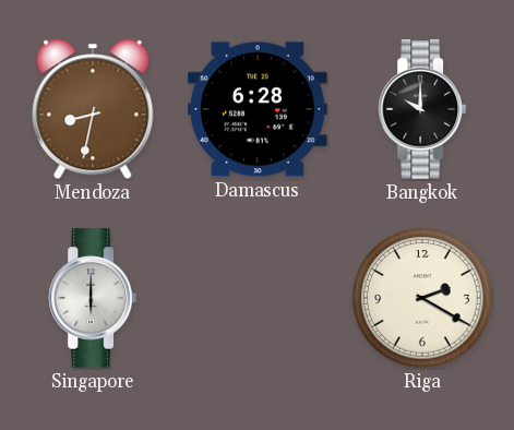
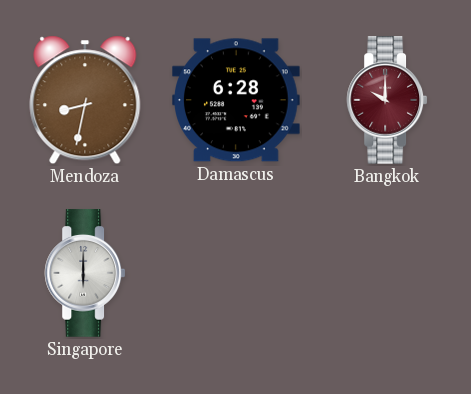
Bangkok dial: black -> burgundy
Riga: 2:20 -> none
